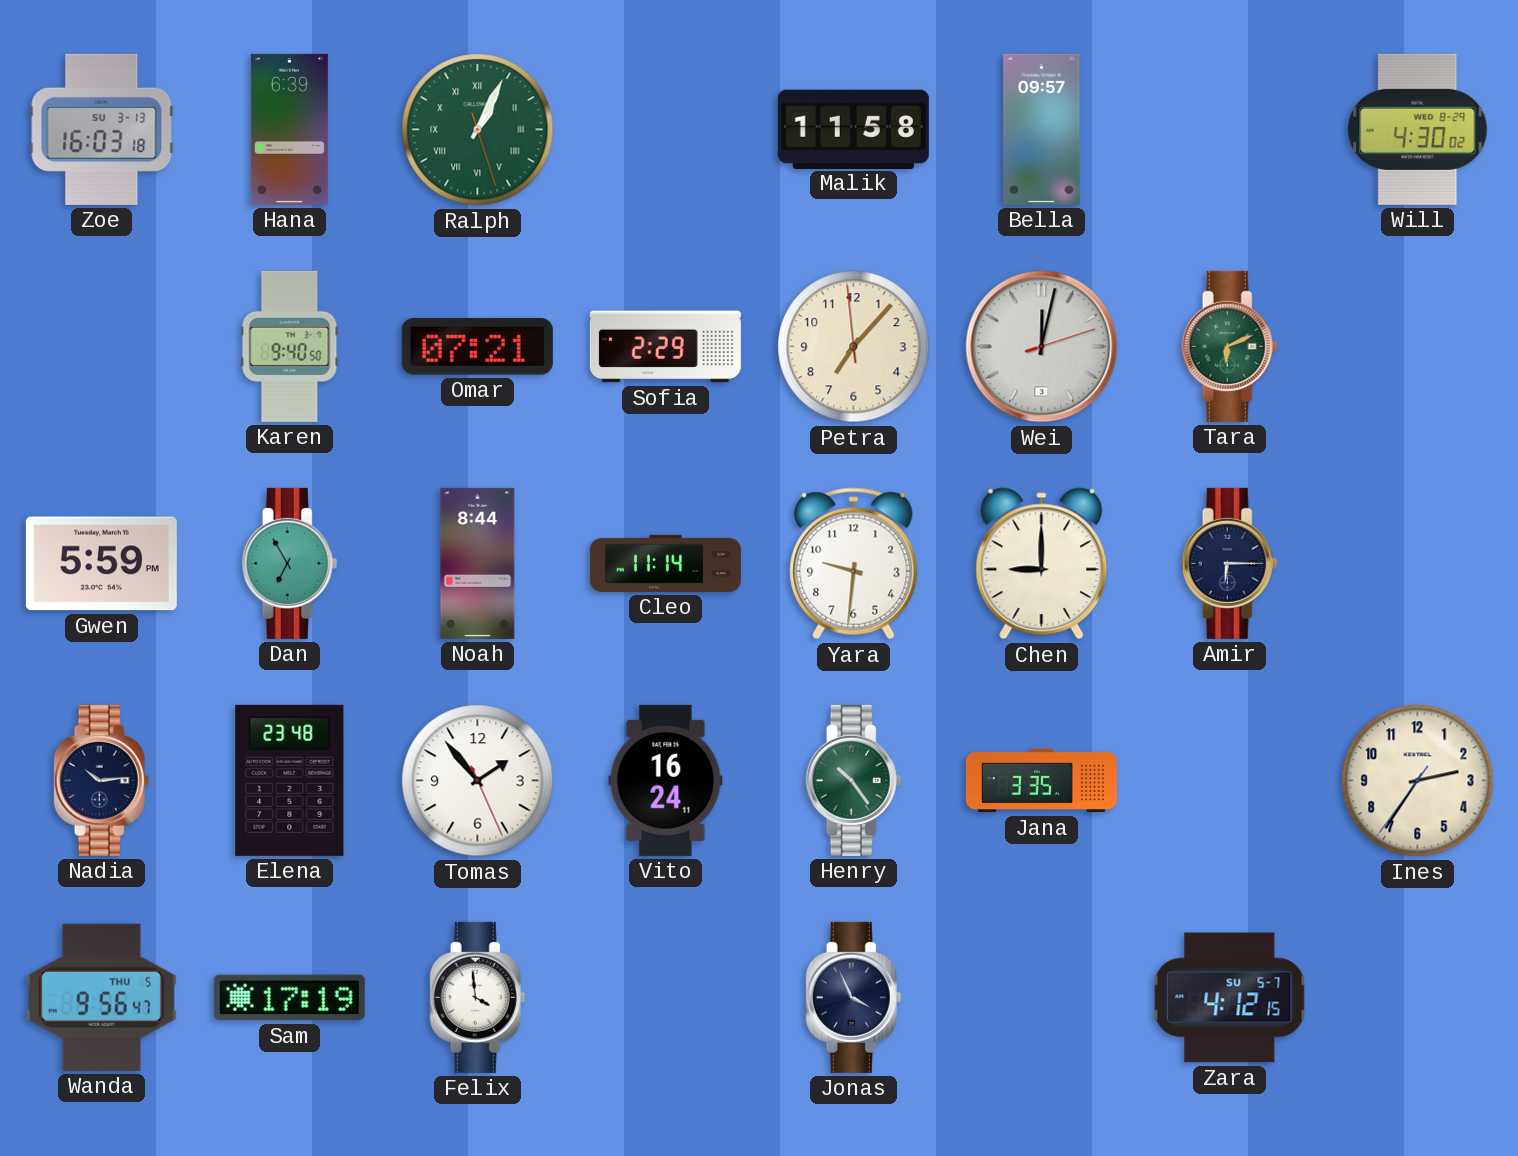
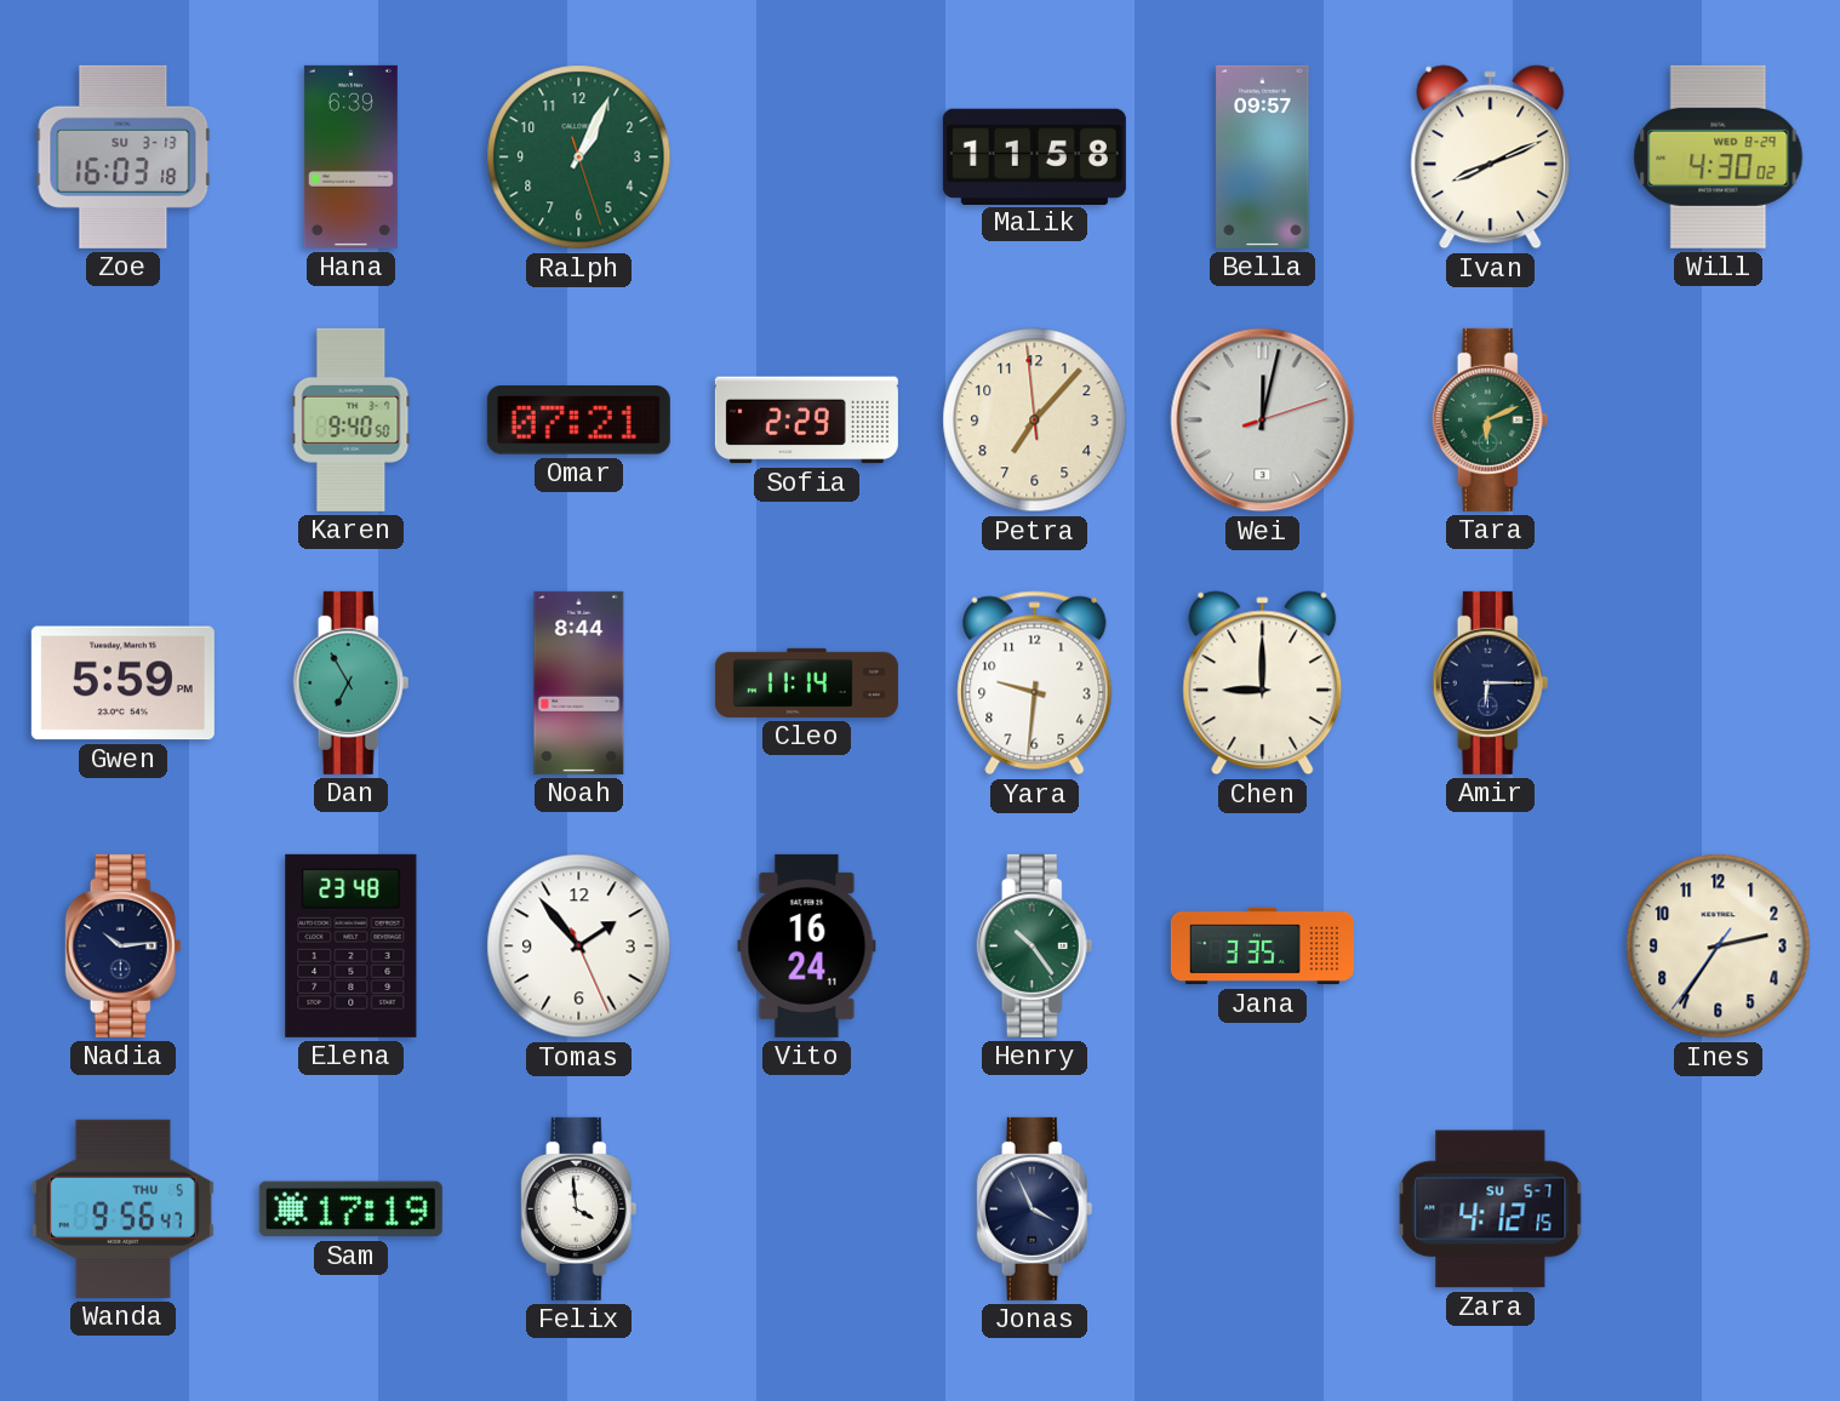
Ralph numerals: Roman -> Arabic
Ivan: none -> 8:11
